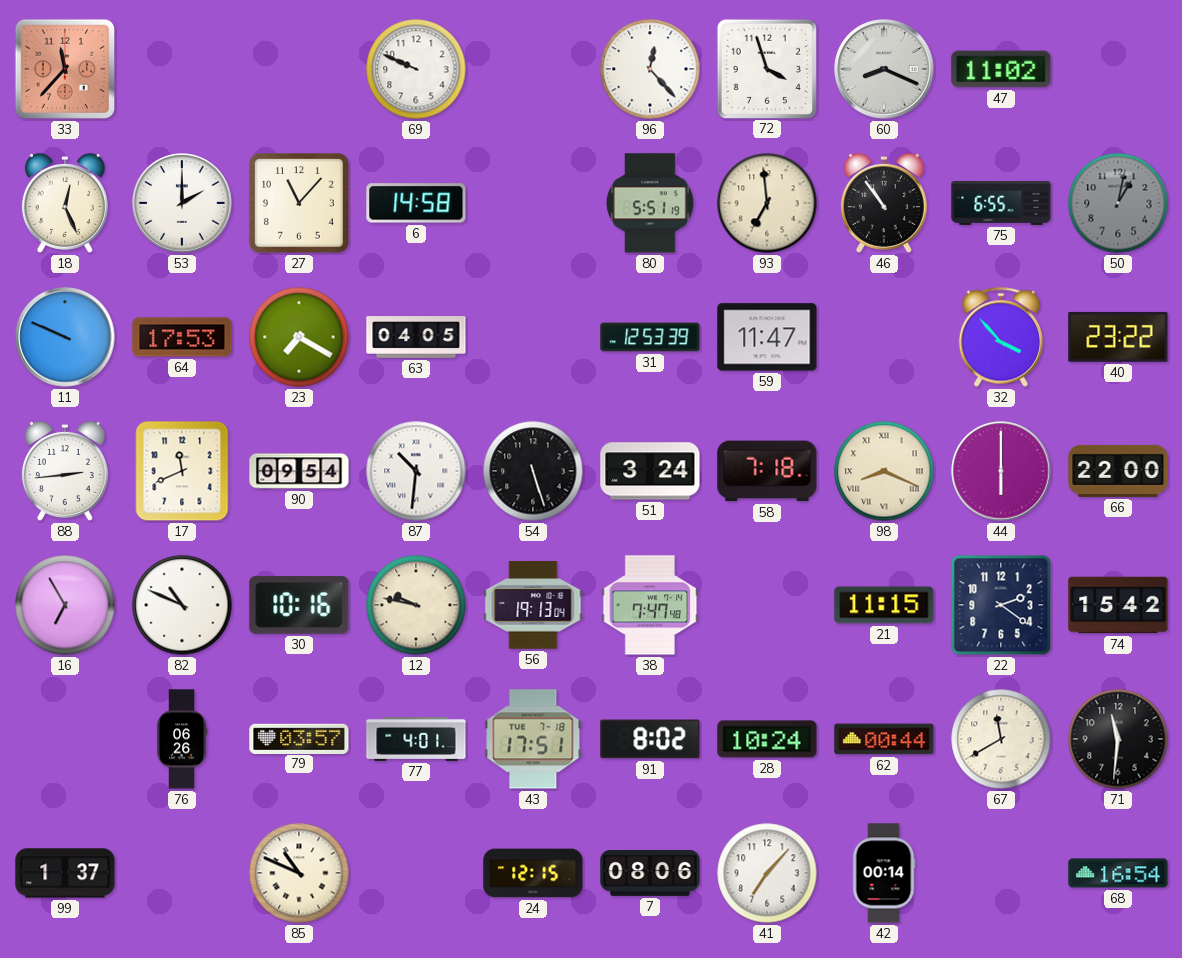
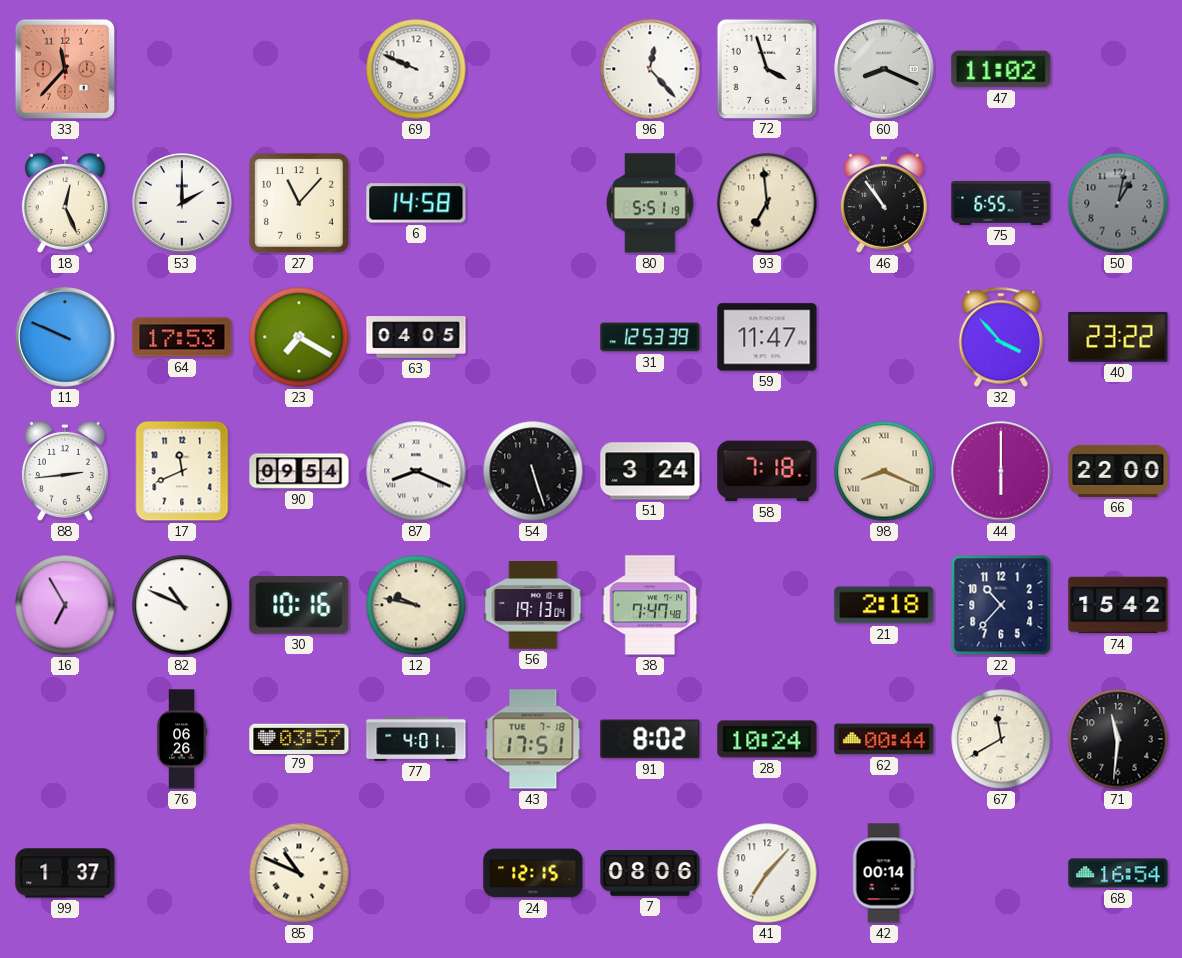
87: 10:31 -> 8:19
21: 11:15 -> 2:18
22: 2:21 -> 10:37
